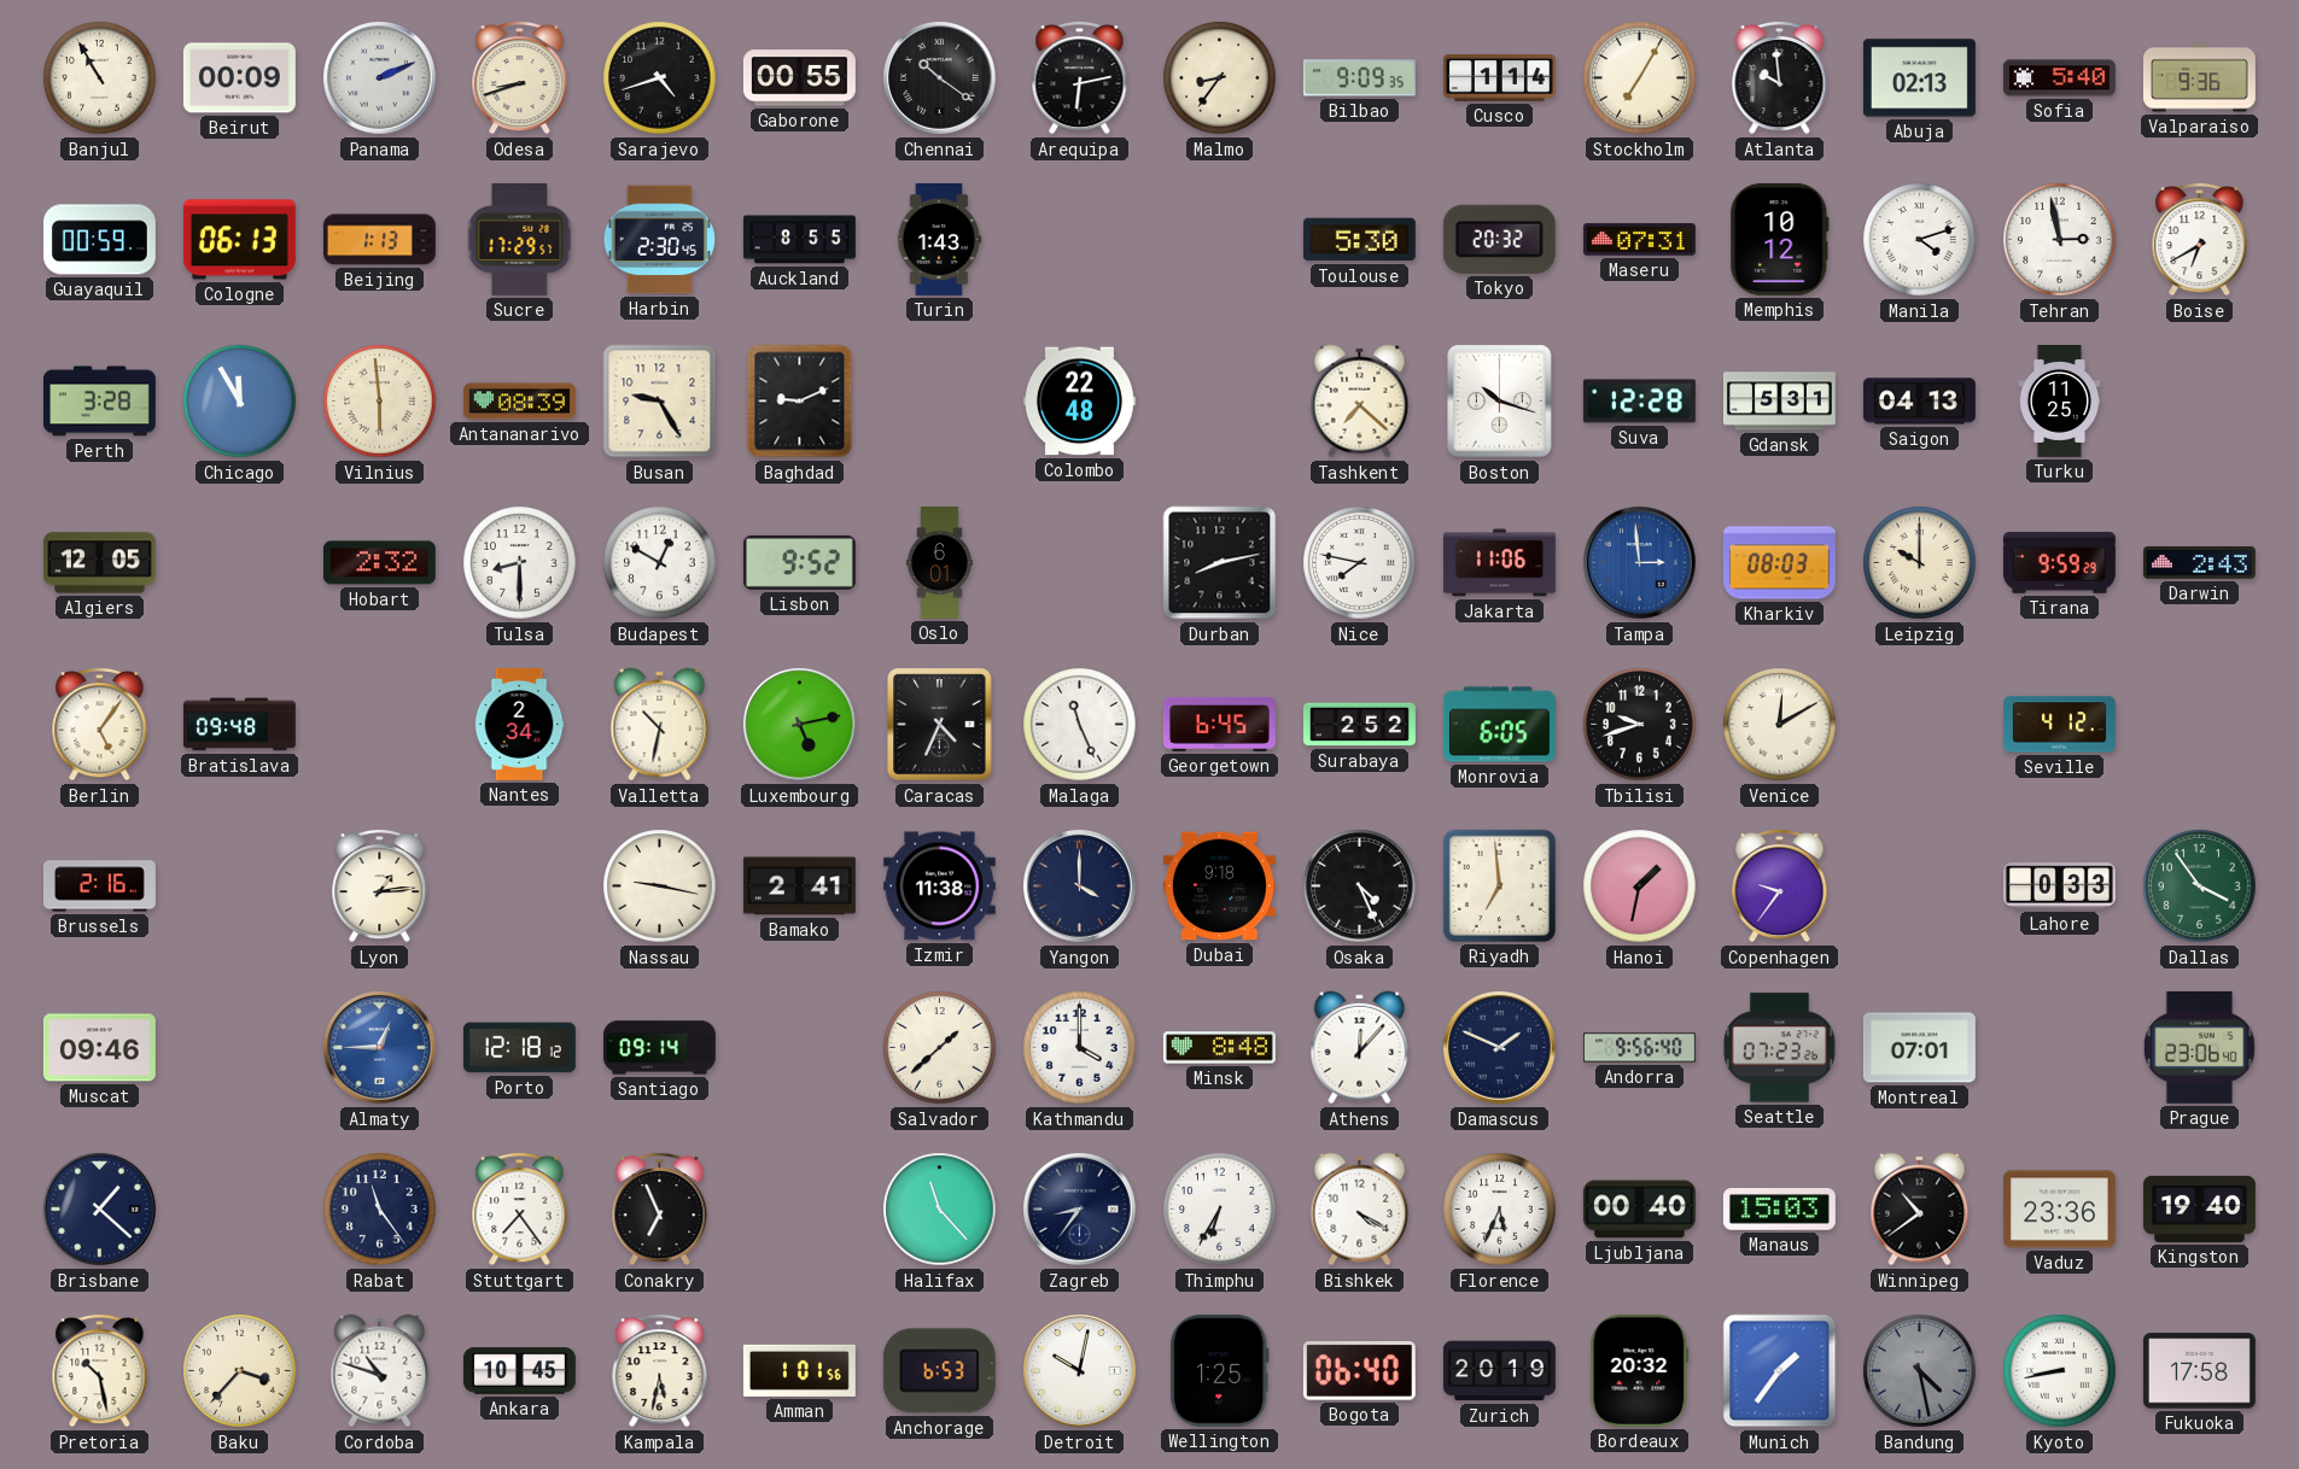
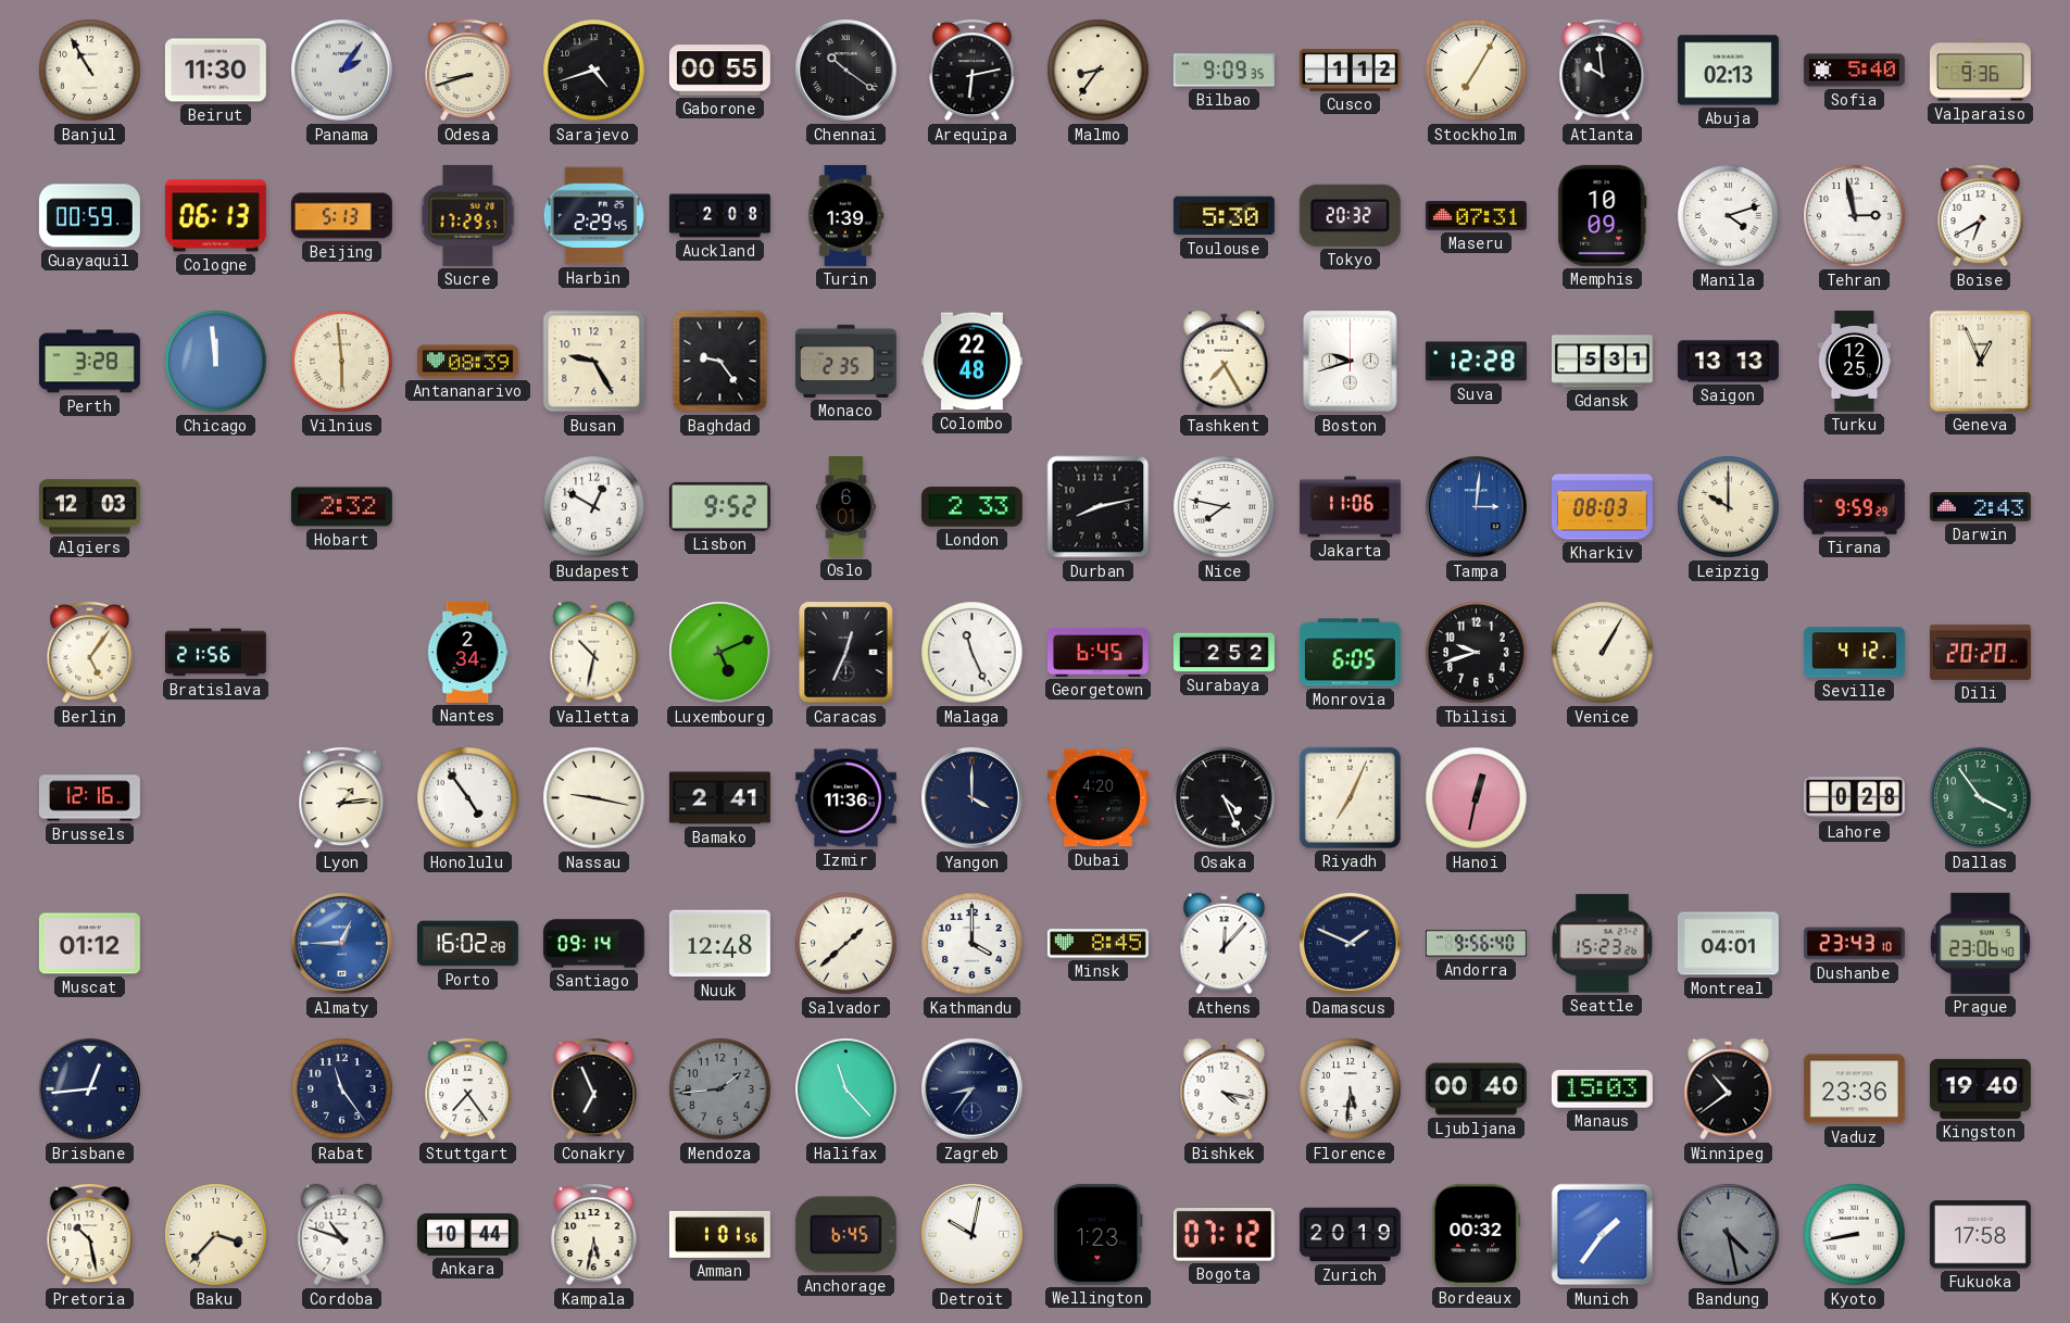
Beirut: 00:09 -> 11:30
Panama: 2:11 -> 2:06
Cusco: 1:14 -> 1:12
Beijing: 1:13 -> 5:13
Harbin: 2:30 -> 2:29
Auckland: 8:55 -> 2:08
Turin: 1:43 -> 1:39
Memphis: 10:12 -> 10:09
Chicago: 11:55 -> 11:59
Baghdad: 9:11 -> 9:24
Monaco: none -> 2:35
Tashkent: 7:22 -> 7:25
Boston: 10:18 -> 9:42
Saigon: 04:13 -> 13:13
Turku: 11:25 -> 12:25
Geneva: none -> 12:56
Algiers: 12:05 -> 12:03
Tulsa: 8:30 -> none
London: none -> 2:33
Tampa: 2:59 -> 3:01
Bratislava: 09:48 -> 21:56
Luxembourg: 5:13 -> 5:11
Caracas: 4:34 -> 12:34
Venice: 12:10 -> 1:05
Dili: none -> 20:20
Brussels: 2:16 -> 12:16
Honolulu: none -> 4:54
Izmir: 11:38 -> 11:36
Dubai: 9:18 -> 4:20
Riyadh: 6:59 -> 7:04
Hanoi: 1:32 -> 12:32
Copenhagen: 9:36 -> none
Lahore: 0:33 -> 0:28
Muscat: 09:46 -> 01:12
Porto: 12:18 -> 16:02
Nuuk: none -> 12:48
Minsk: 8:48 -> 8:45
Seattle: 07:23 -> 15:23
Montreal: 07:01 -> 04:01
Dushanbe: none -> 23:43
Brisbane: 1:22 -> 12:44
Mendoza: none -> 1:44
Thimphu: 6:35 -> none
Bishkek: 4:20 -> 4:17
Florence: 5:34 -> 5:31
Ankara: 10:45 -> 10:44
Anchorage: 6:53 -> 6:45
Wellington: 1:25 -> 1:23
Bogota: 06:40 -> 07:12
Bordeaux: 20:32 -> 00:32
